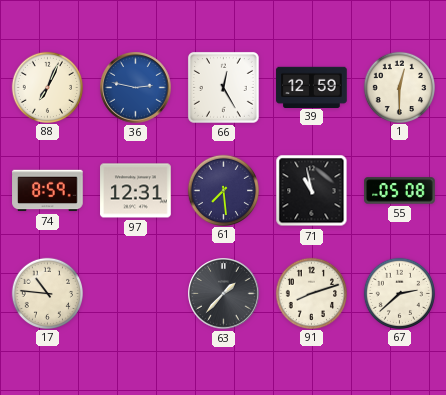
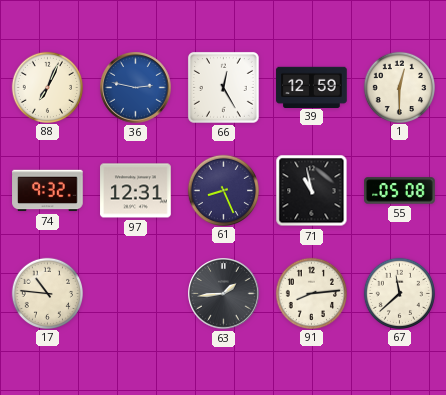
74: 8:59 -> 9:32
61: 7:29 -> 8:26
63: 1:37 -> 1:44
91: 8:12 -> 8:14
67: 2:38 -> 11:38
